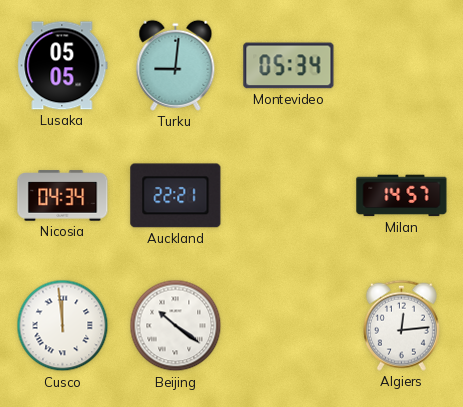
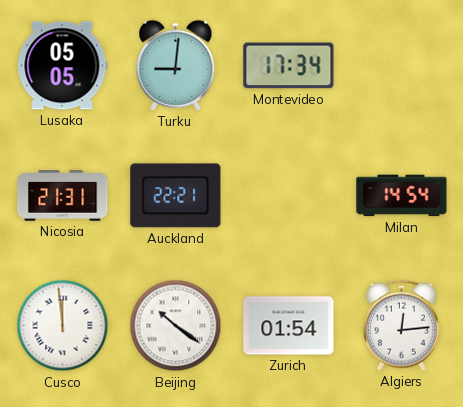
Montevideo: 05:34 -> 17:34
Nicosia: 04:34 -> 21:31
Milan: 14:57 -> 14:54
Zurich: none -> 01:54
